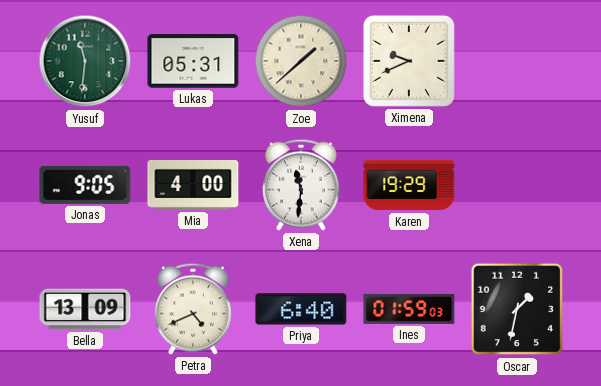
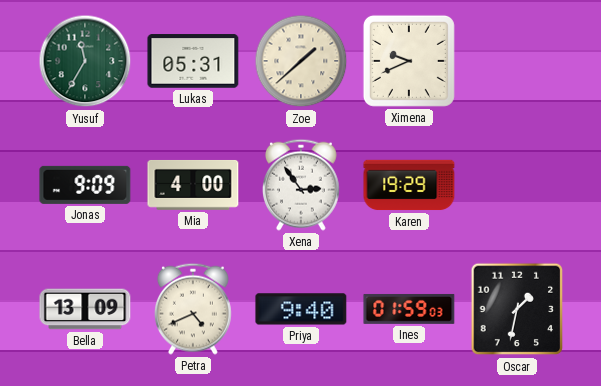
Yusuf: 11:31 -> 11:35
Jonas: 9:05 -> 9:09
Xena: 11:31 -> 2:54
Priya: 6:40 -> 9:40
